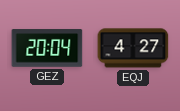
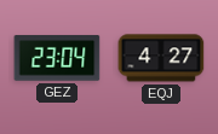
GEZ: 20:04 -> 23:04
